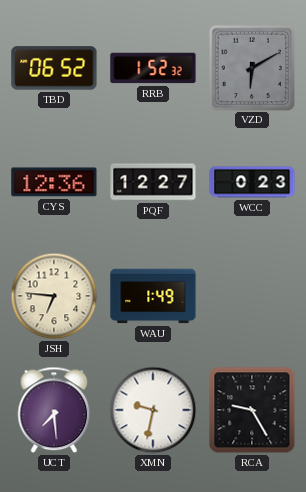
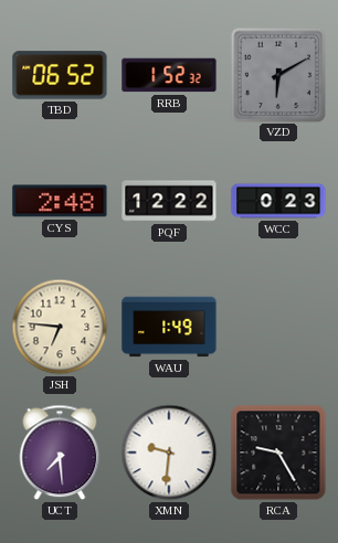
CYS: 12:36 -> 2:48
PQF: 12:27 -> 12:22
XMN: 9:32 -> 9:31
